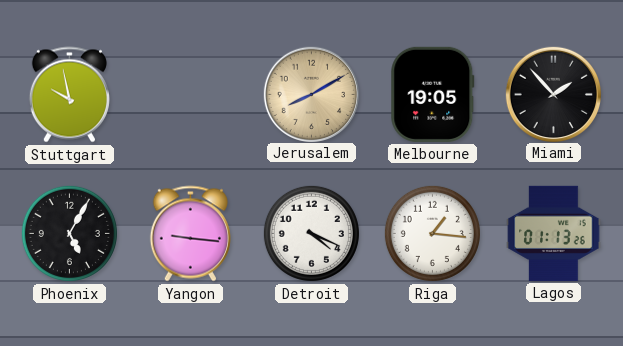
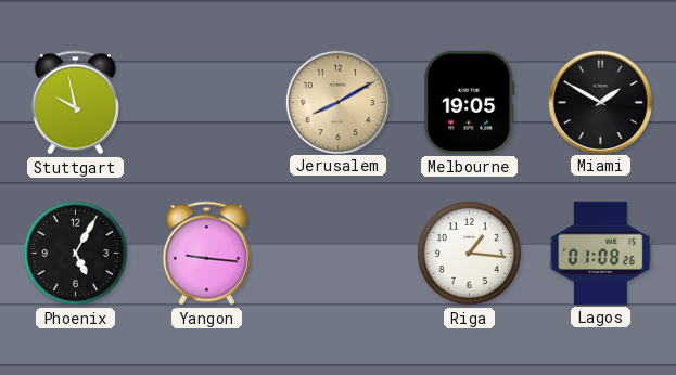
Miami: 1:53 -> 1:50
Detroit: 4:19 -> none
Lagos: 01:13 -> 01:08
